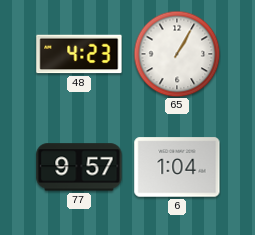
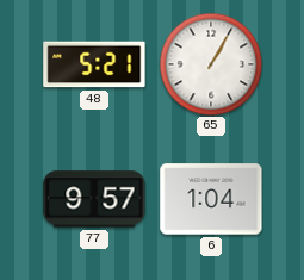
48: 4:23 -> 5:21
